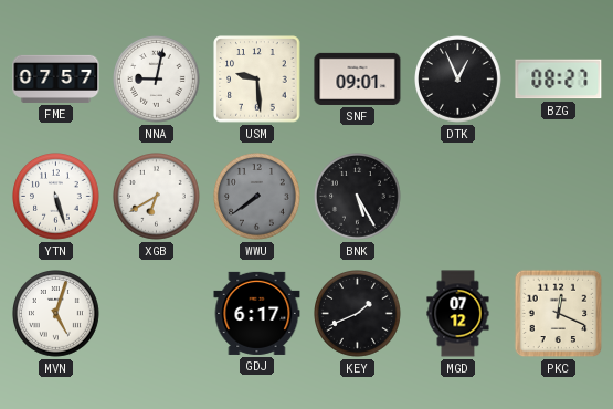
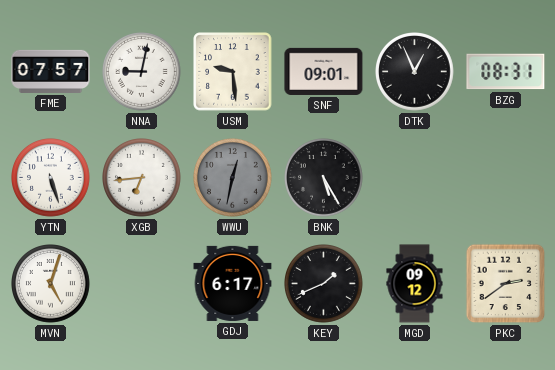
BZG: 08:27 -> 08:31
XGB: 6:40 -> 6:44
WWU: 7:39 -> 12:32
MGD: 07:12 -> 09:12
PKC: 12:19 -> 2:39
